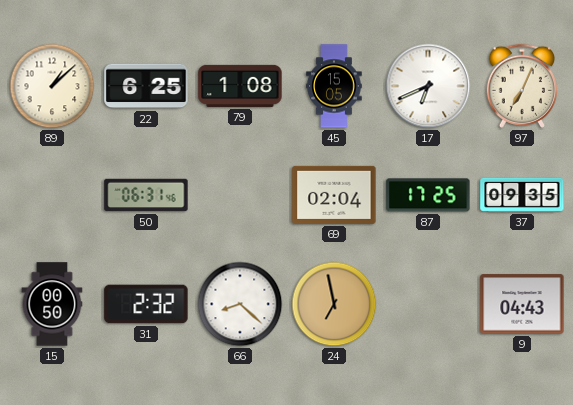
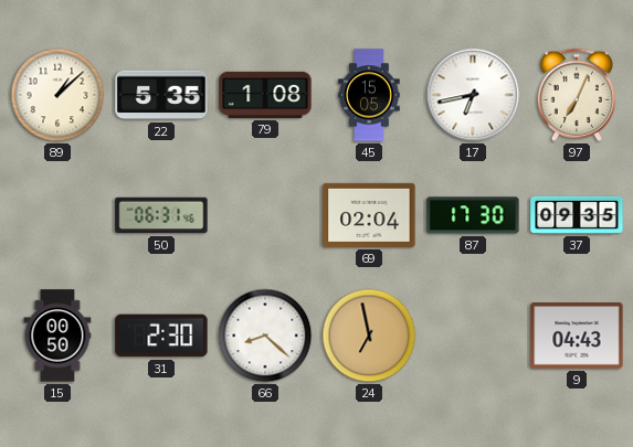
22: 6:25 -> 5:35
17: 6:41 -> 6:43
87: 17:25 -> 17:30
31: 2:32 -> 2:30
